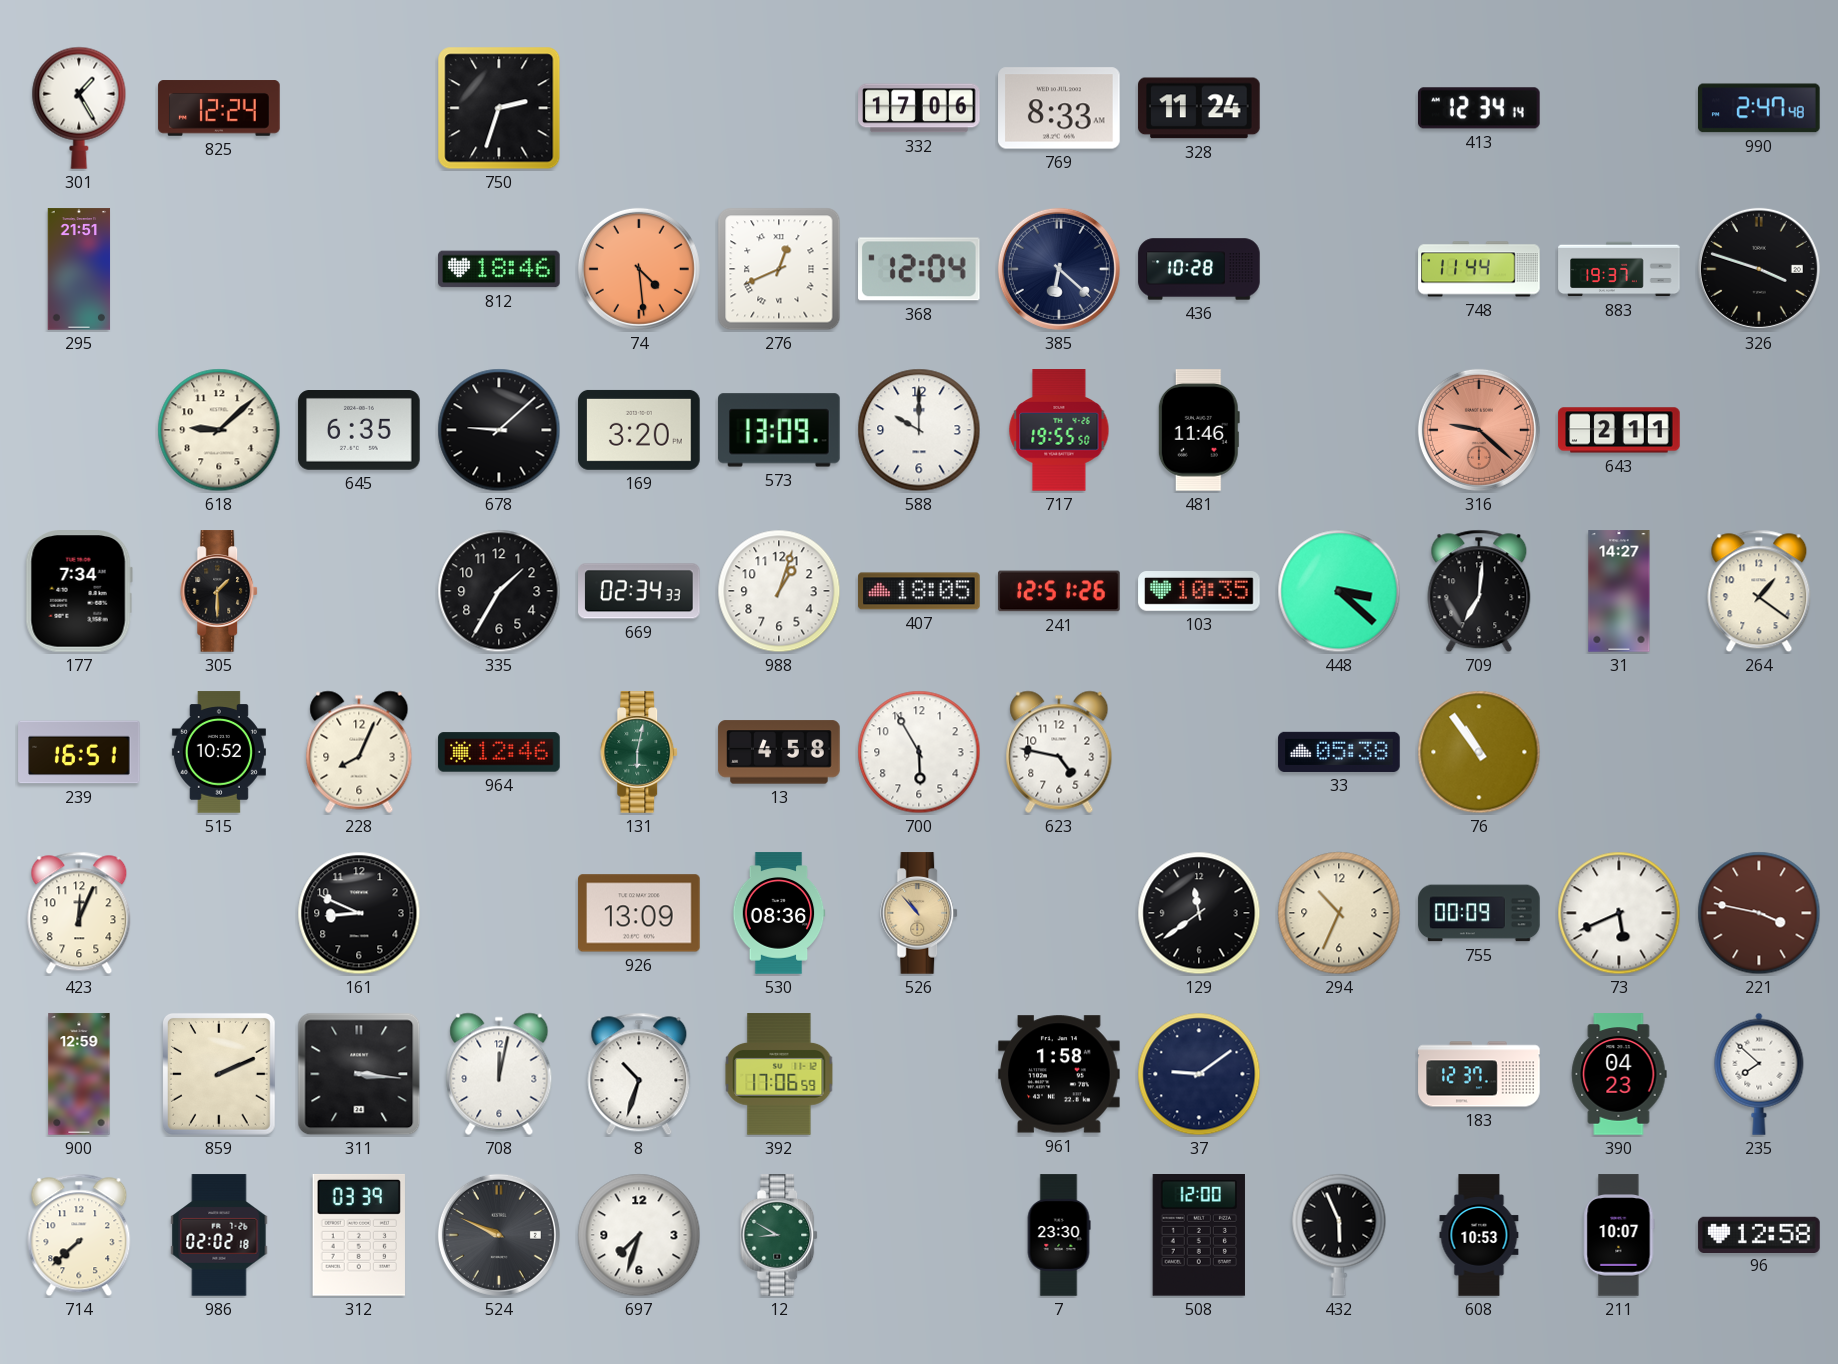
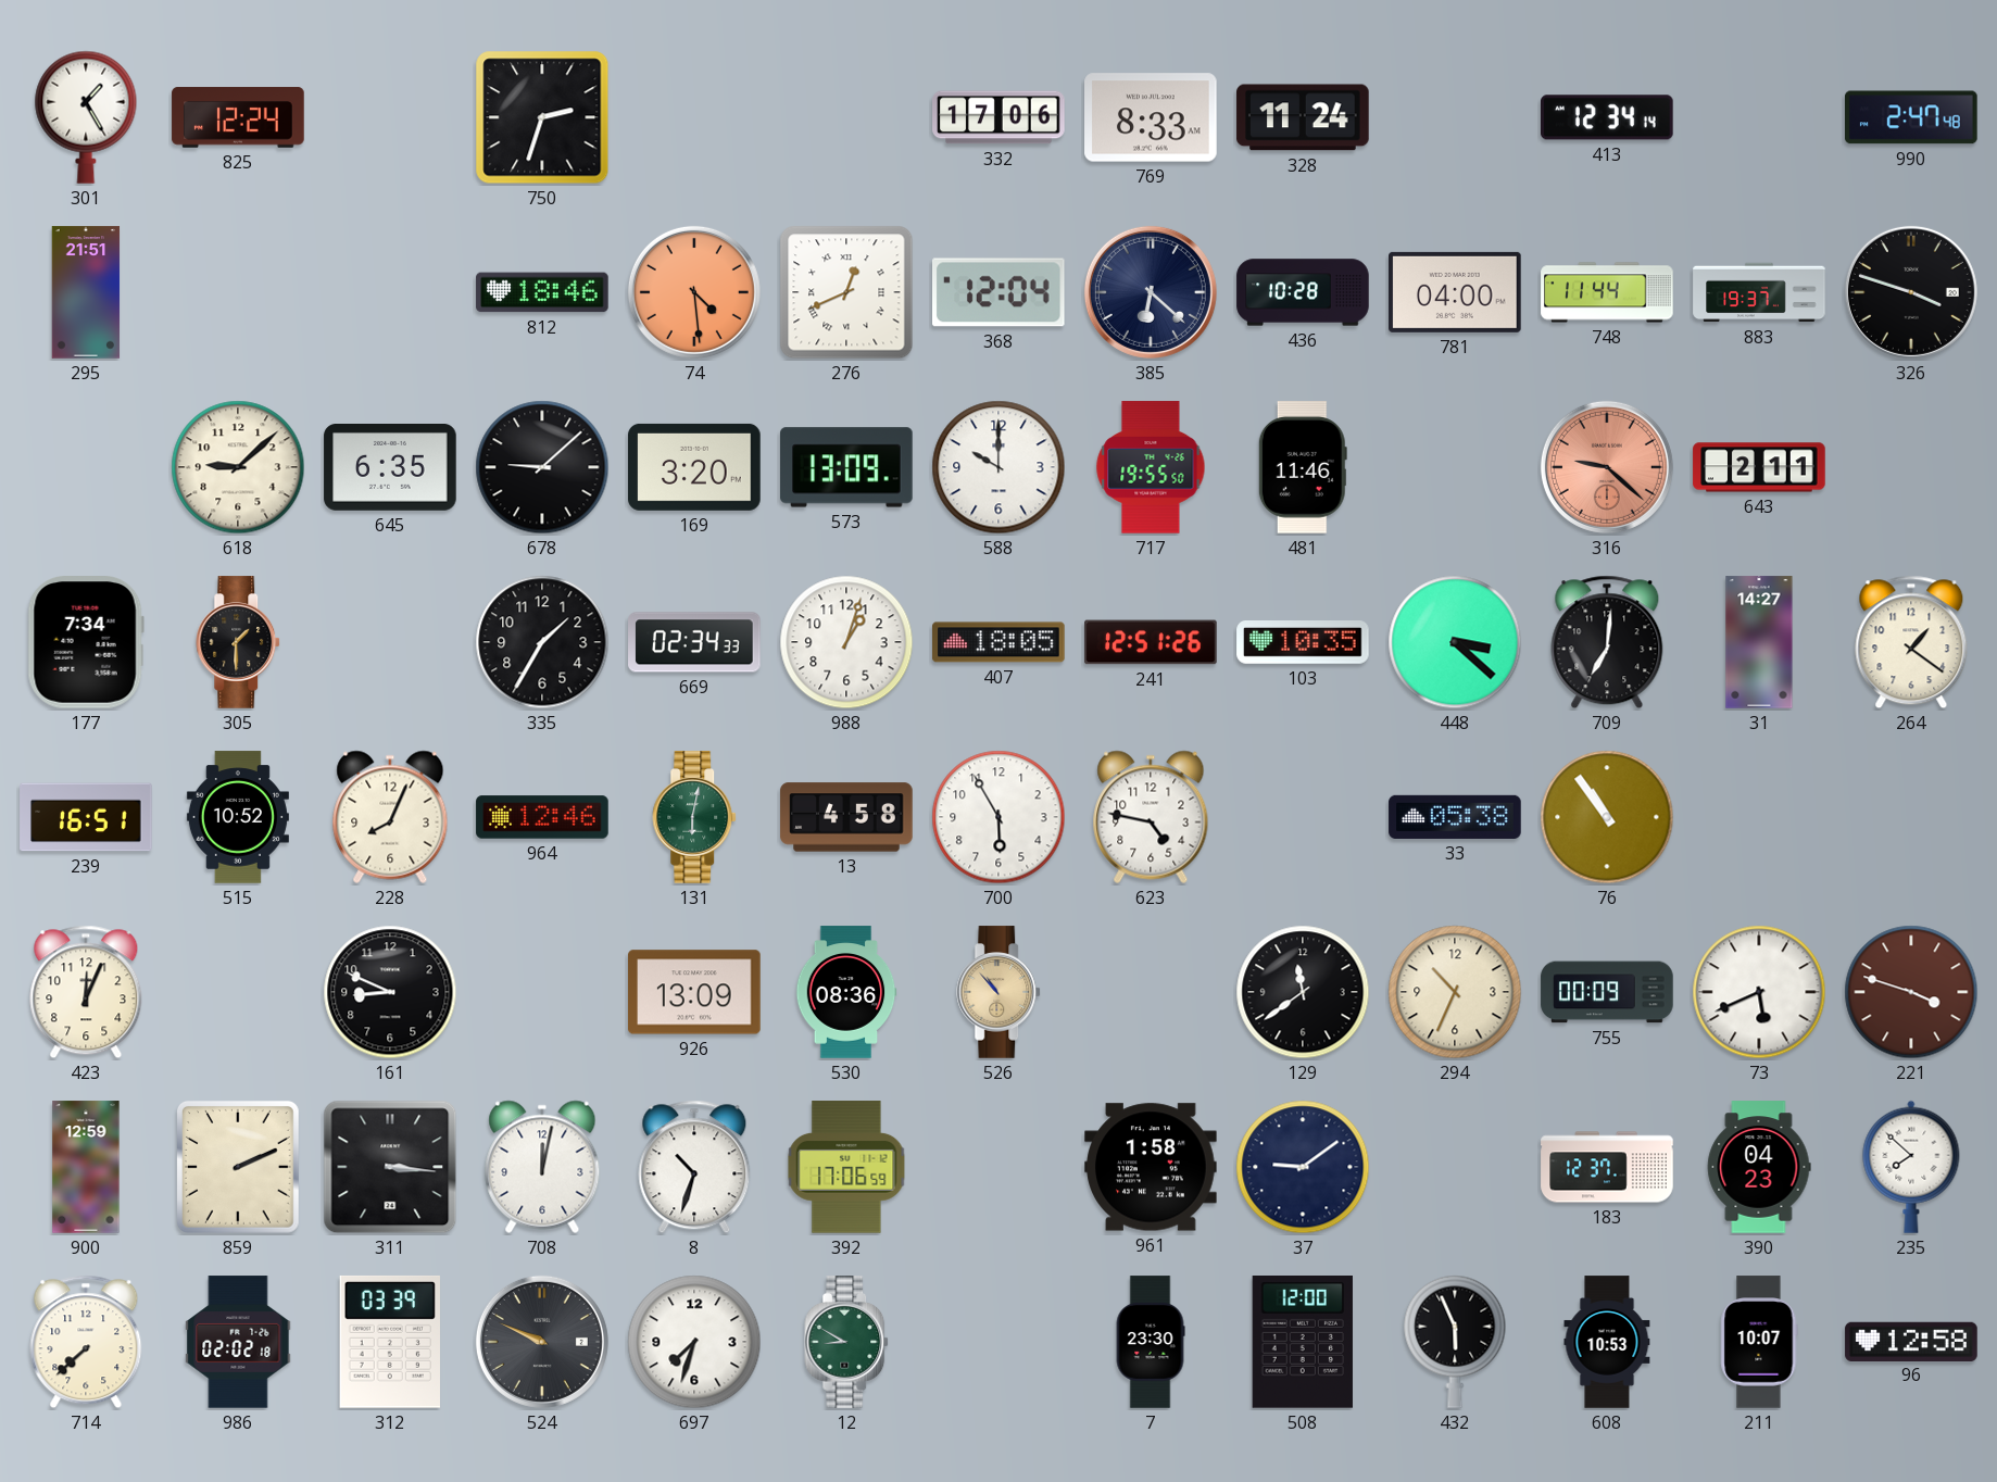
781: none -> 04:00
221: 3:47 -> 3:48
